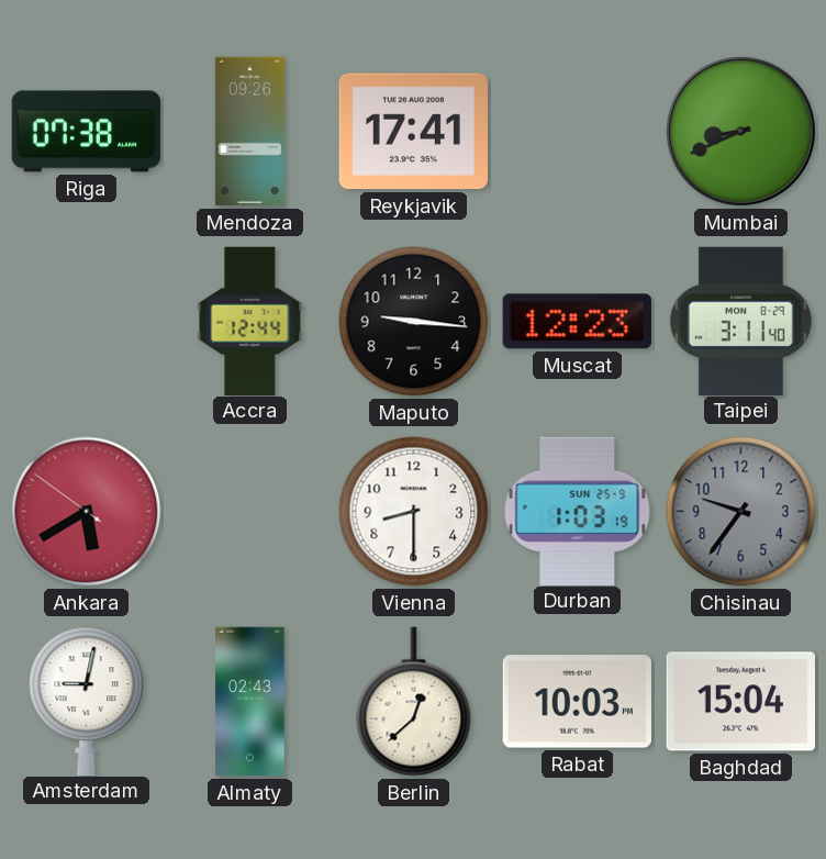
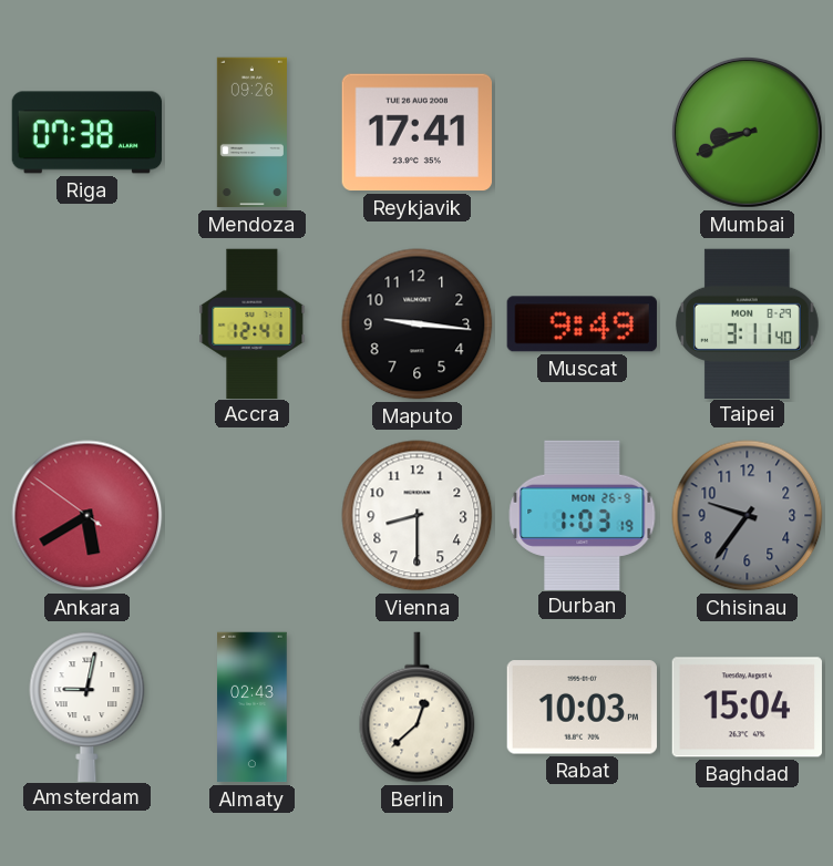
Accra: 12:44 -> 12:41
Muscat: 12:23 -> 9:49
Durban date: SUN 25-9 -> MON 26-9
